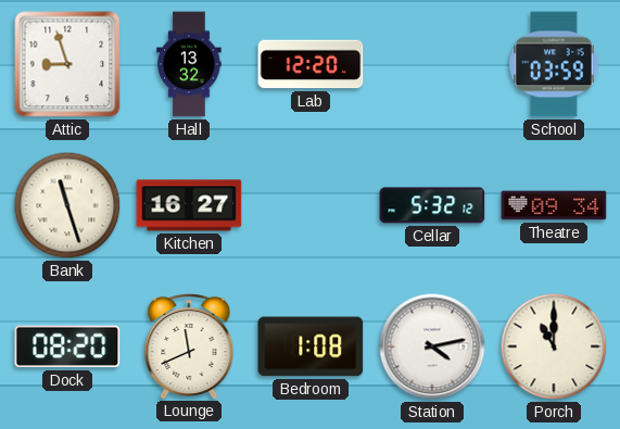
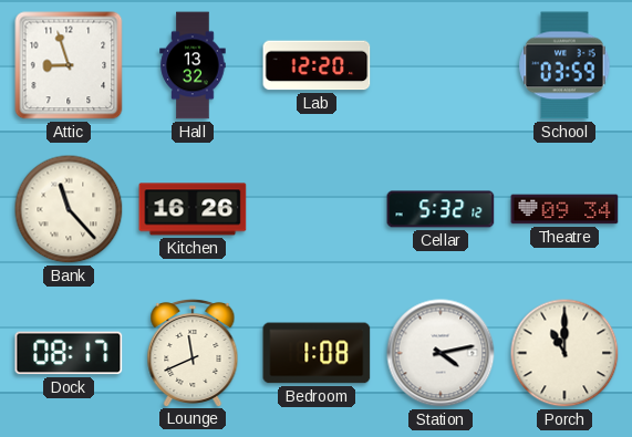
Bank: 11:27 -> 11:23
Kitchen: 16:27 -> 16:26
Dock: 08:20 -> 08:17
